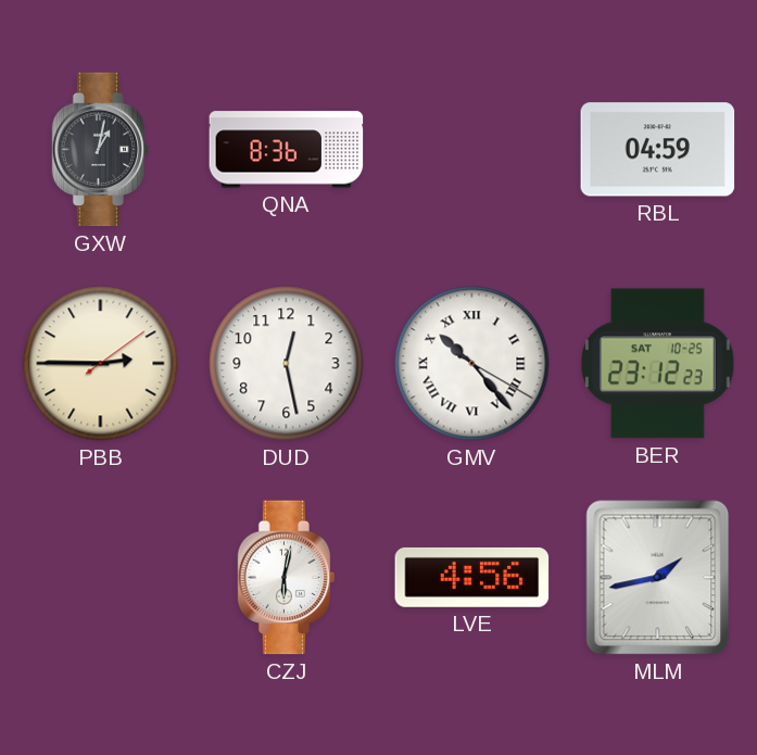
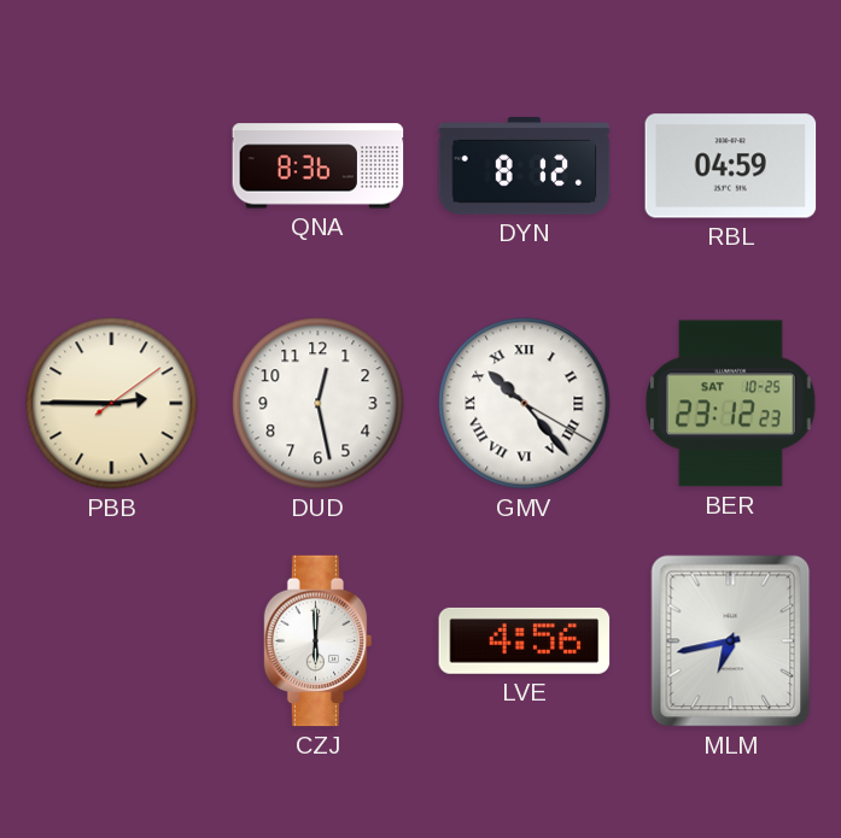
GXW: 1:02 -> none
DYN: none -> 8:12
CZJ: 6:02 -> 6:00
MLM: 1:43 -> 6:43
